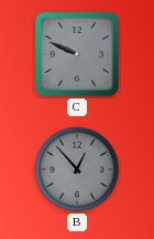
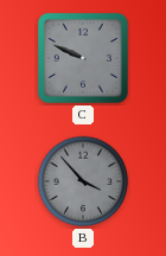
B: 12:53 -> 3:53
